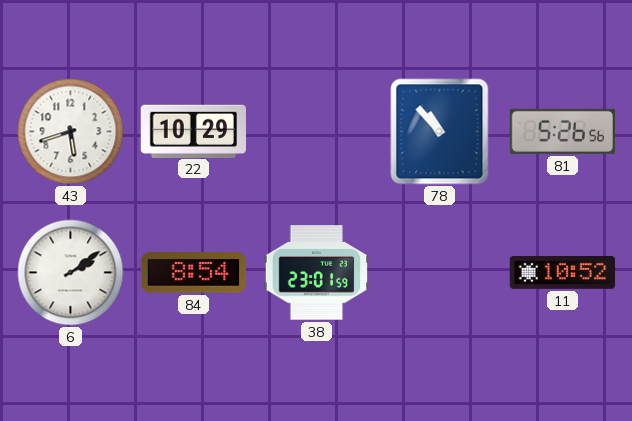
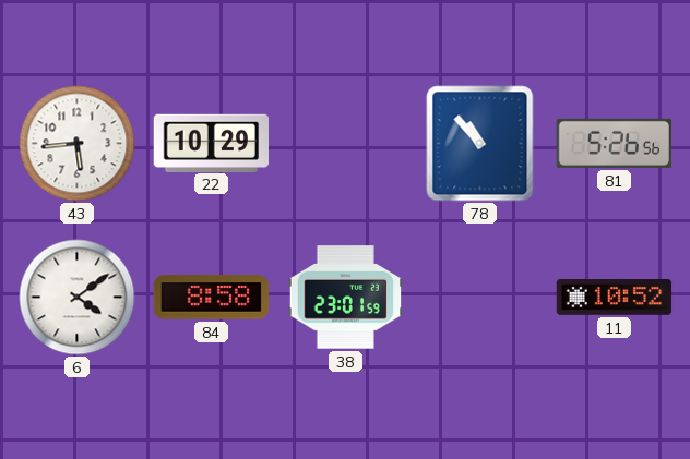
43: 5:42 -> 5:44
6: 2:09 -> 4:09
84: 8:54 -> 8:58
